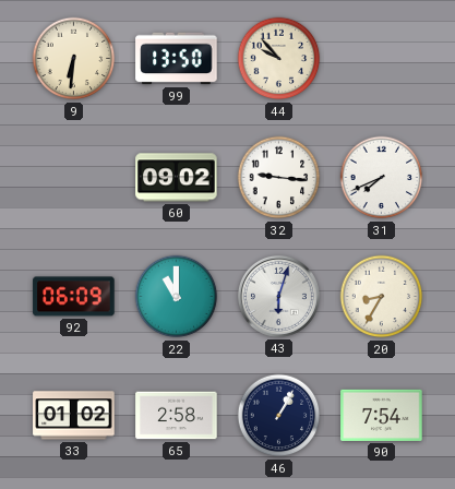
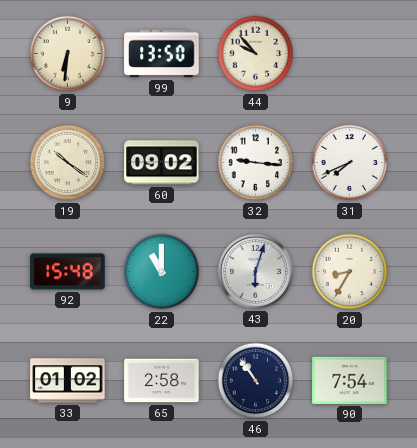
19: none -> 10:21
92: 06:09 -> 15:48
46: 1:05 -> 10:54
